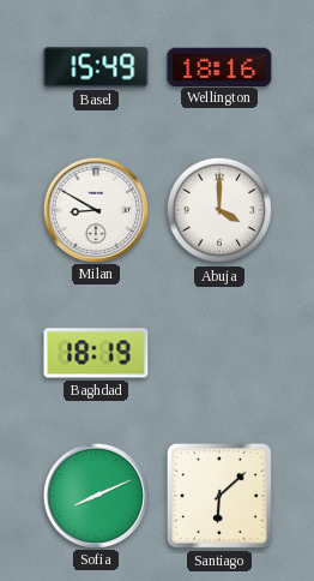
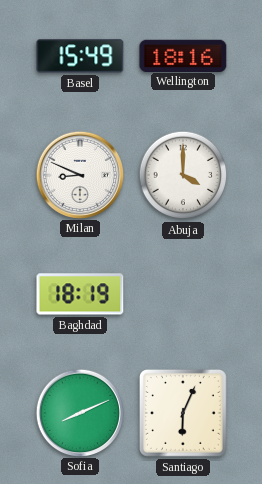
Milan: 8:50 -> 8:49
Santiago: 6:08 -> 6:04
